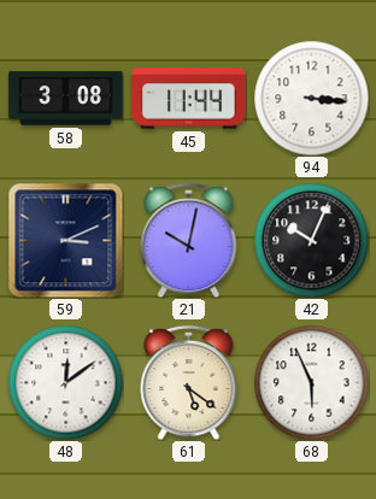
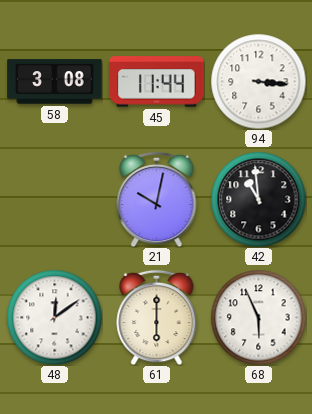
59: 3:11 -> none
42: 10:04 -> 10:59
61: 5:21 -> 6:00
